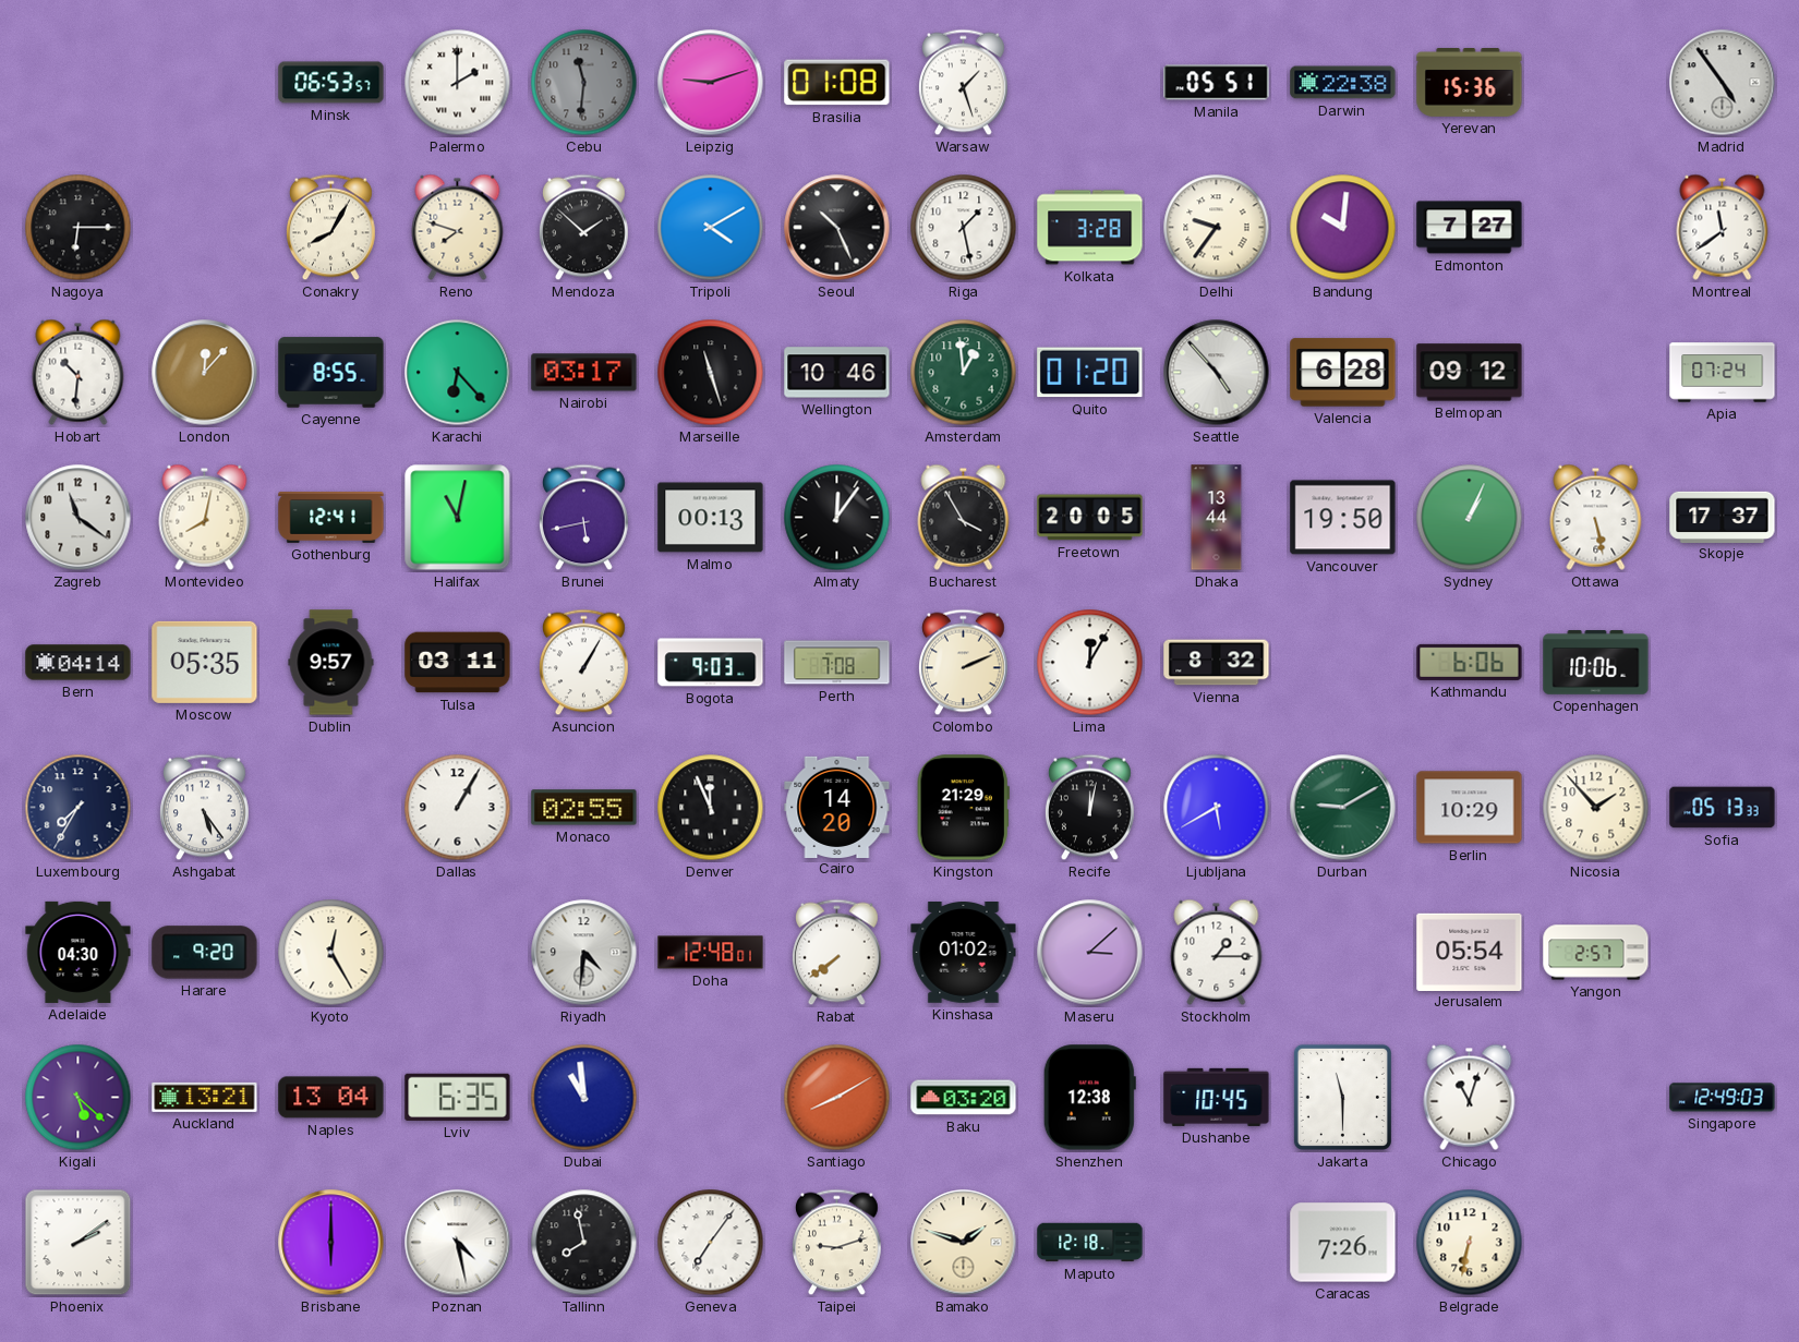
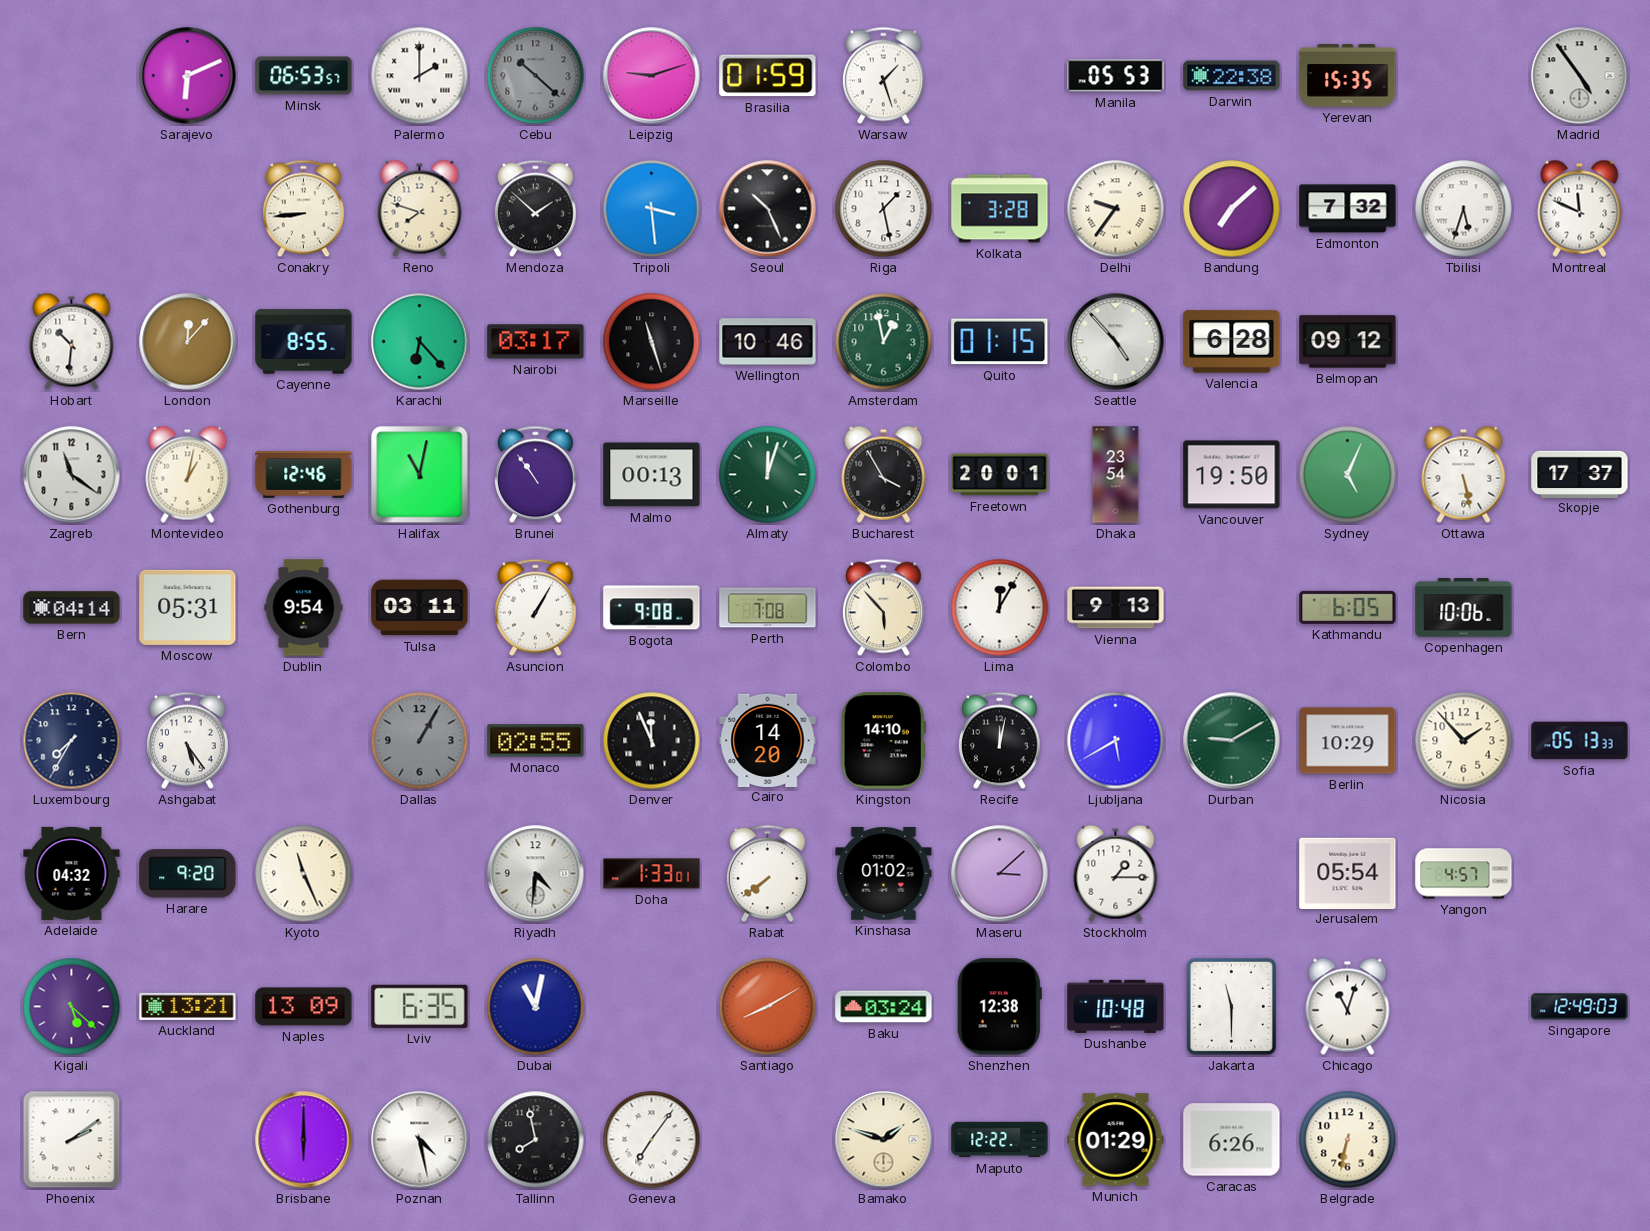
Sarajevo: none -> 6:11
Cebu: 11:31 -> 10:22
Brasilia: 01:08 -> 01:59
Manila: 05:51 -> 05:53
Yerevan: 15:36 -> 15:35
Nagoya: 6:15 -> none
Conakry: 8:05 -> 8:44
Tripoli: 4:10 -> 3:29
Bandung: 10:01 -> 7:08
Edmonton: 7:27 -> 7:32
Tbilisi: none -> 5:33
Montreal: 11:39 -> 11:49
Amsterdam: 12:59 -> 12:58
Quito: 01:20 -> 01:15
Apia: 07:24 -> none
Montevideo: 8:02 -> 1:02
Gothenburg: 12:41 -> 12:46
Brunei: 5:43 -> 10:54
Almaty: 12:06 -> 12:03
Almaty dial: black -> green
Freetown: 20:05 -> 20:01
Dhaka: 13:44 -> 23:54
Sydney: 1:04 -> 5:04
Moscow: 05:35 -> 05:31
Dublin: 9:57 -> 9:54
Bogota: 9:03 -> 9:08
Colombo: 2:11 -> 5:53
Vienna: 8:32 -> 9:13
Kathmandu: 6:06 -> 6:05
Dallas dial: white -> grey
Kingston: 21:29 -> 14:10
Adelaide: 04:30 -> 04:32
Kyoto: 12:25 -> 11:26
Doha: 12:48 -> 1:33
Yangon: 2:57 -> 4:57
Naples: 13:04 -> 13:09
Dubai: 10:59 -> 11:02
Baku: 03:20 -> 03:24
Dushanbe: 10:45 -> 10:48
Taipei: 9:12 -> none
Maputo: 12:18 -> 12:22
Munich: none -> 01:29
Caracas: 7:26 -> 6:26
